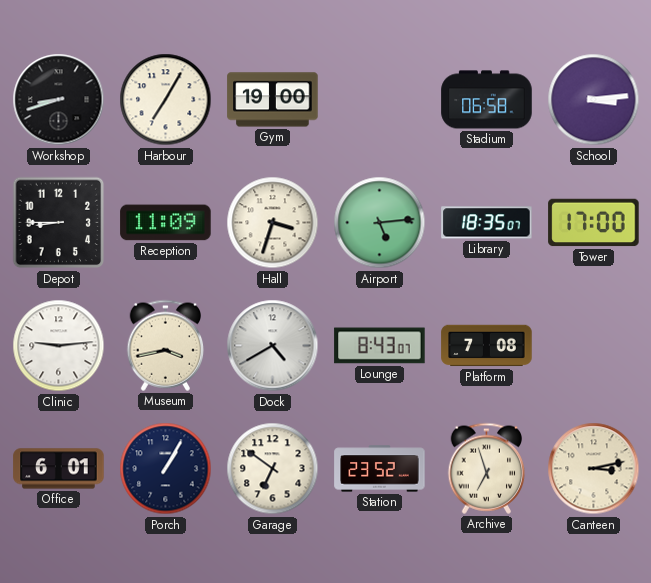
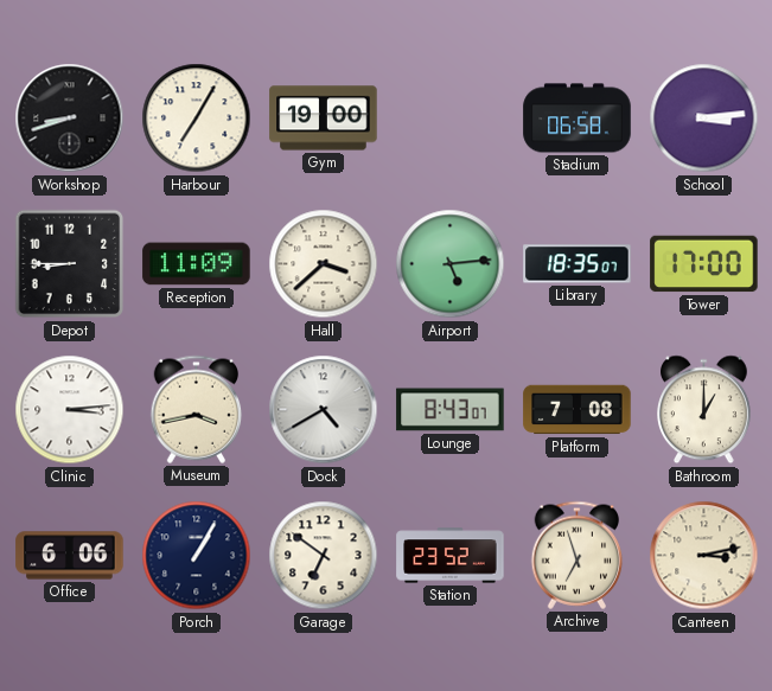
Hall: 3:33 -> 3:38
Clinic: 9:14 -> 3:14
Bathroom: none -> 1:00
Office: 6:01 -> 6:06
